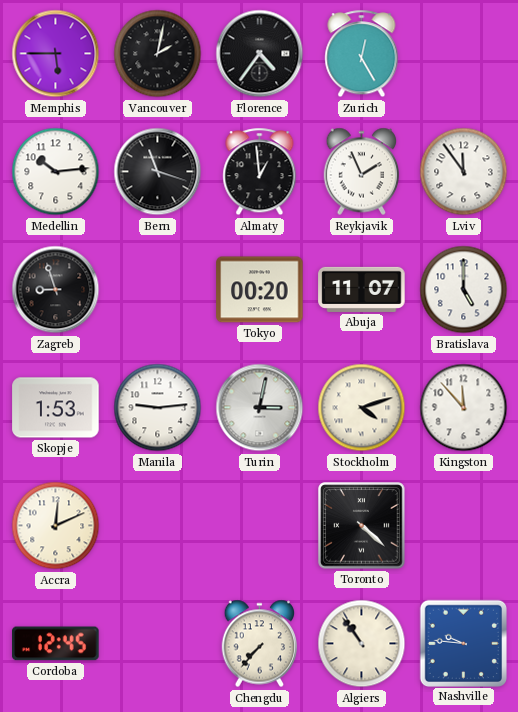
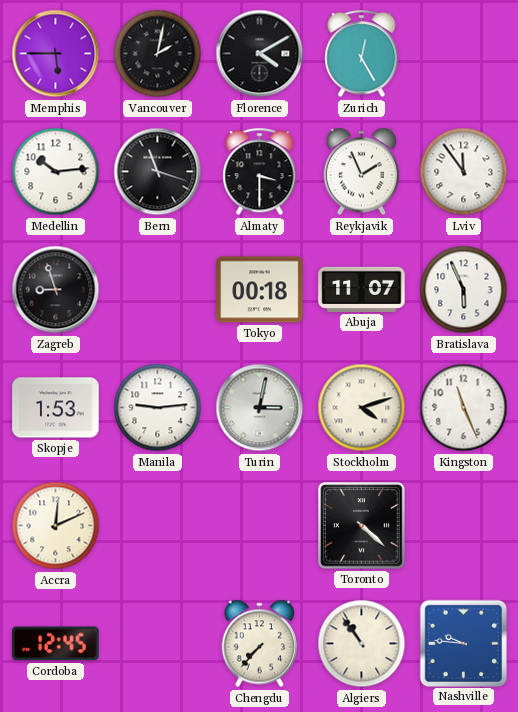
Florence: 4:36 -> 4:10
Almaty: 12:59 -> 3:30
Tokyo: 00:20 -> 00:18
Bratislava: 5:00 -> 5:56
Kingston: 11:53 -> 11:26
